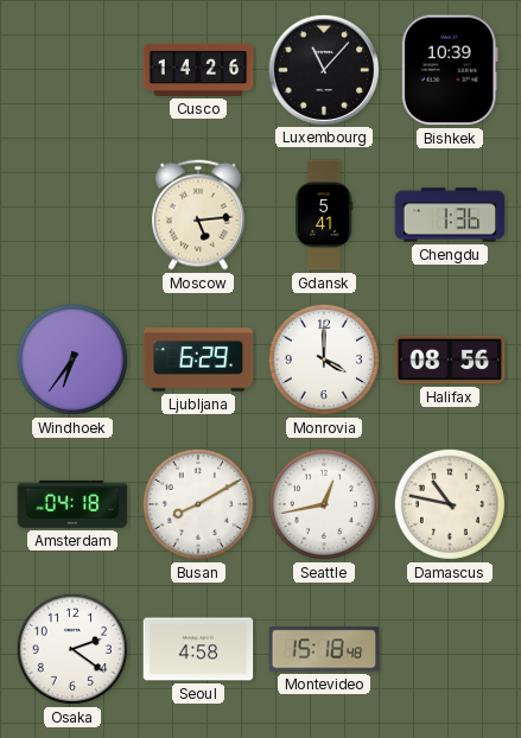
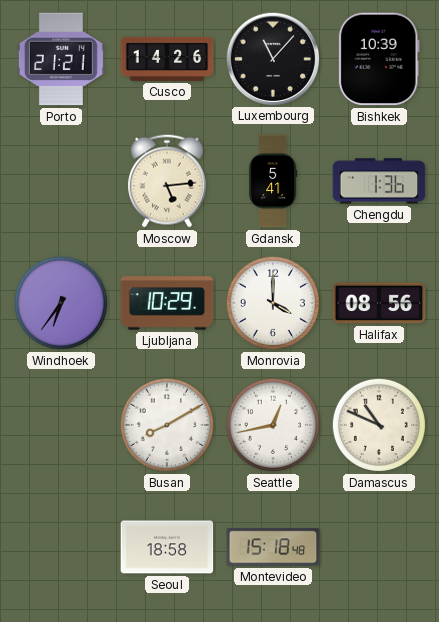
Porto: none -> 21:21
Ljubljana: 6:29 -> 10:29
Amsterdam: 04:18 -> none
Damascus: 10:47 -> 10:49
Osaka: 2:21 -> none
Seoul: 4:58 -> 18:58
